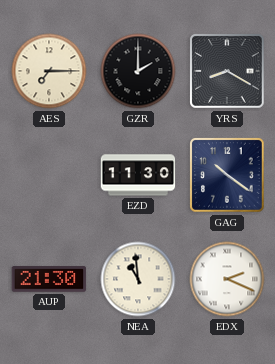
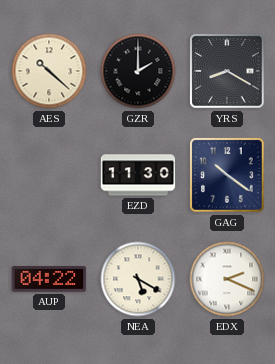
AES: 7:15 -> 10:22
AUP: 21:30 -> 04:22
NEA: 10:59 -> 5:20
